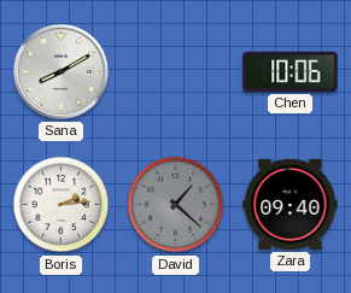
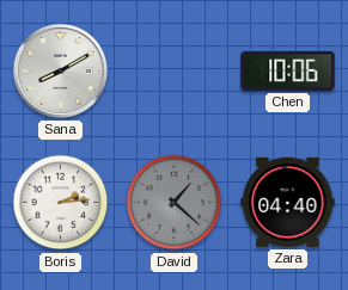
Zara: 09:40 -> 04:40
